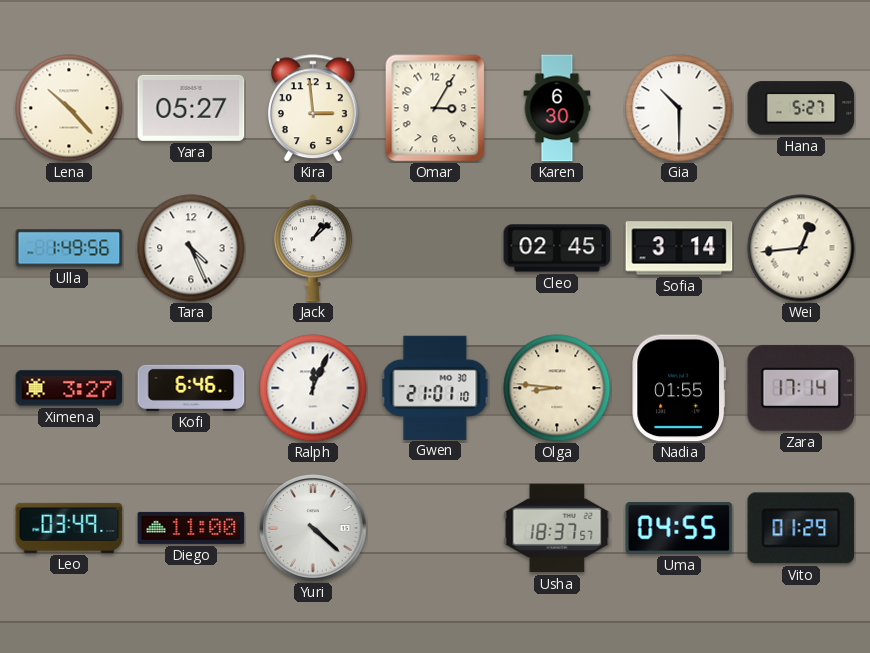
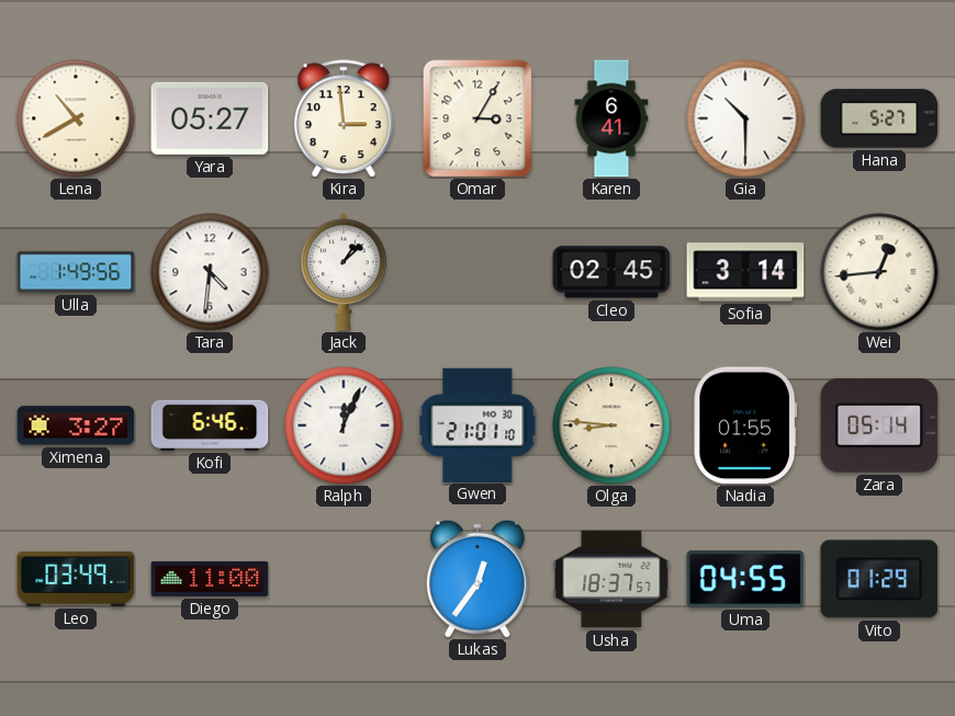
Lena: 10:23 -> 10:40
Karen: 6:30 -> 6:41
Tara: 4:26 -> 4:31
Zara: 17:14 -> 05:14
Yuri: 4:22 -> none
Lukas: none -> 12:36
